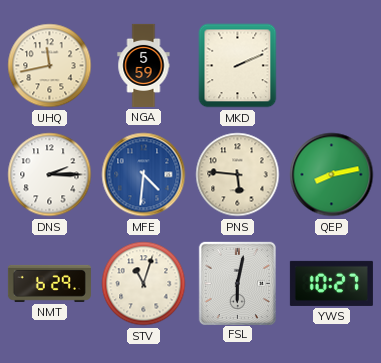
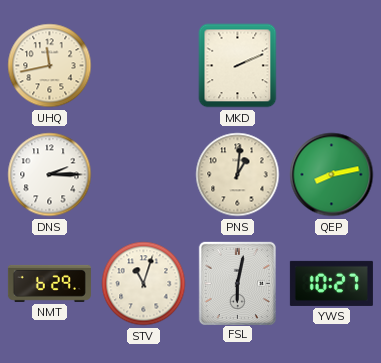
NGA: 5:59 -> none
MFE: 4:31 -> none
PNS: 5:46 -> 1:01
